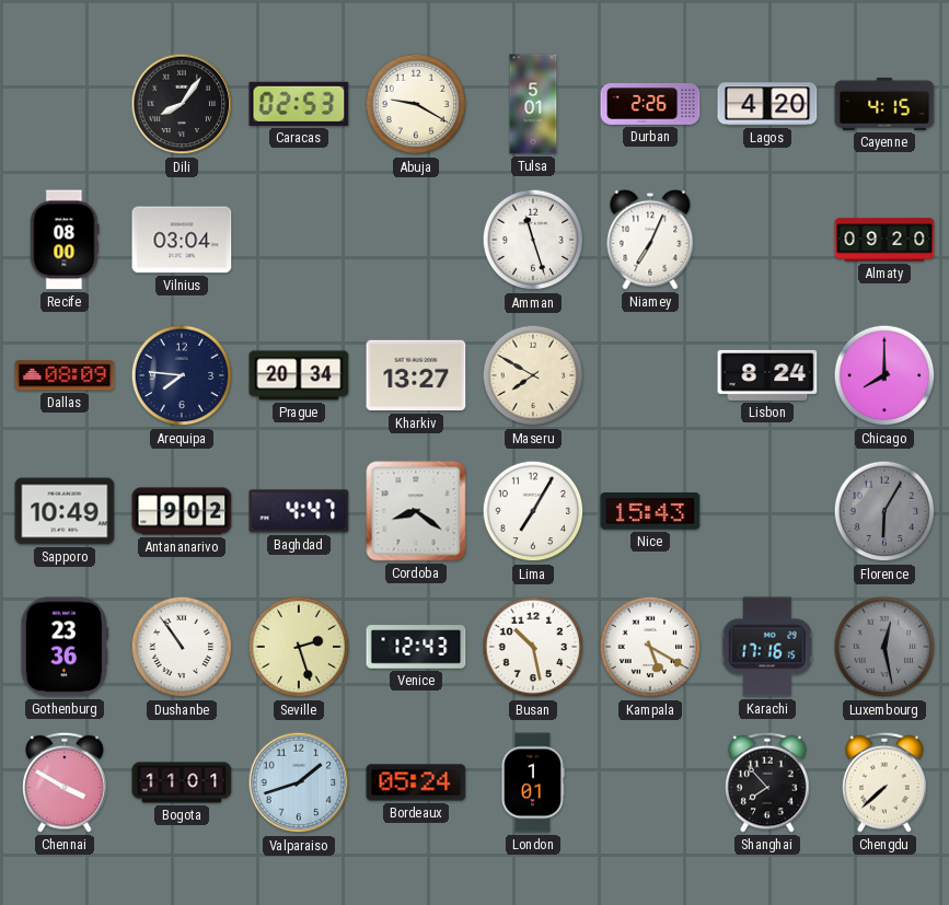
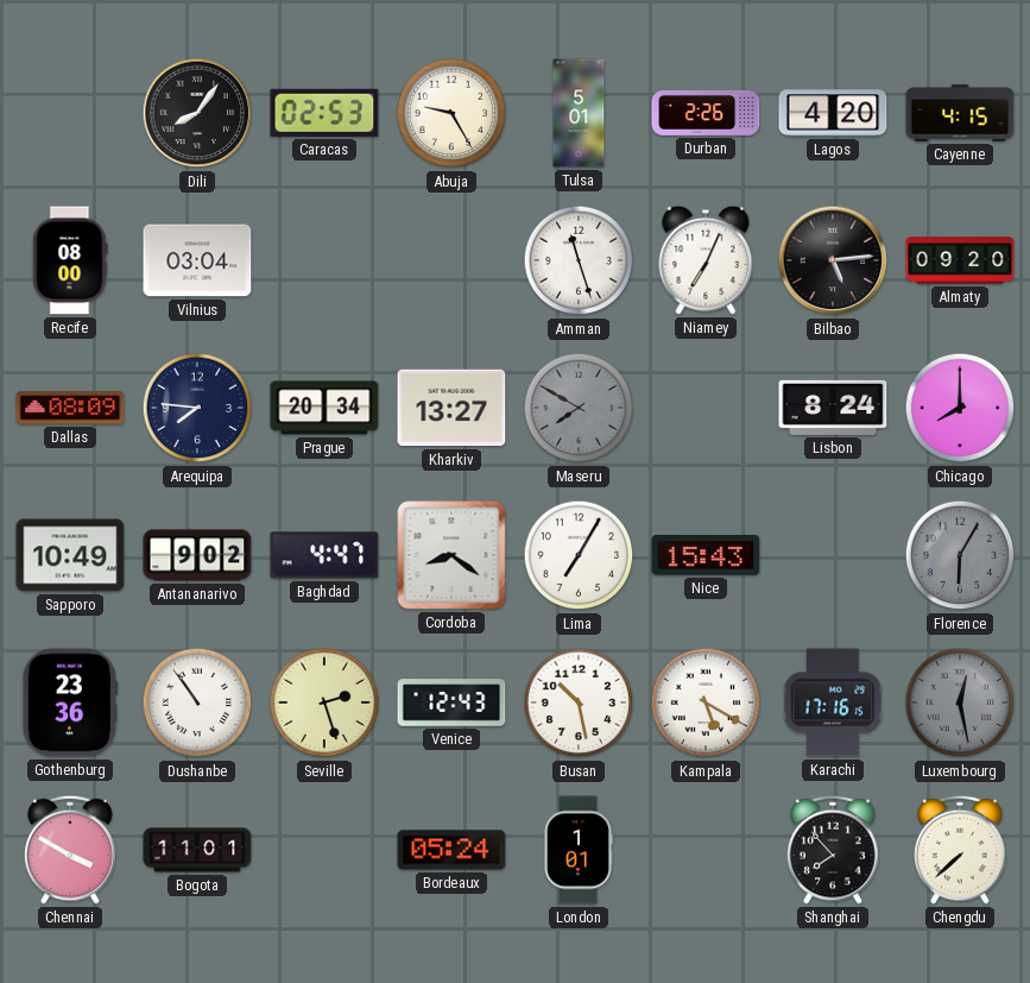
Abuja: 9:20 -> 9:25
Bilbao: none -> 5:14
Maseru dial: cream -> grey
Valparaiso: 1:42 -> none
